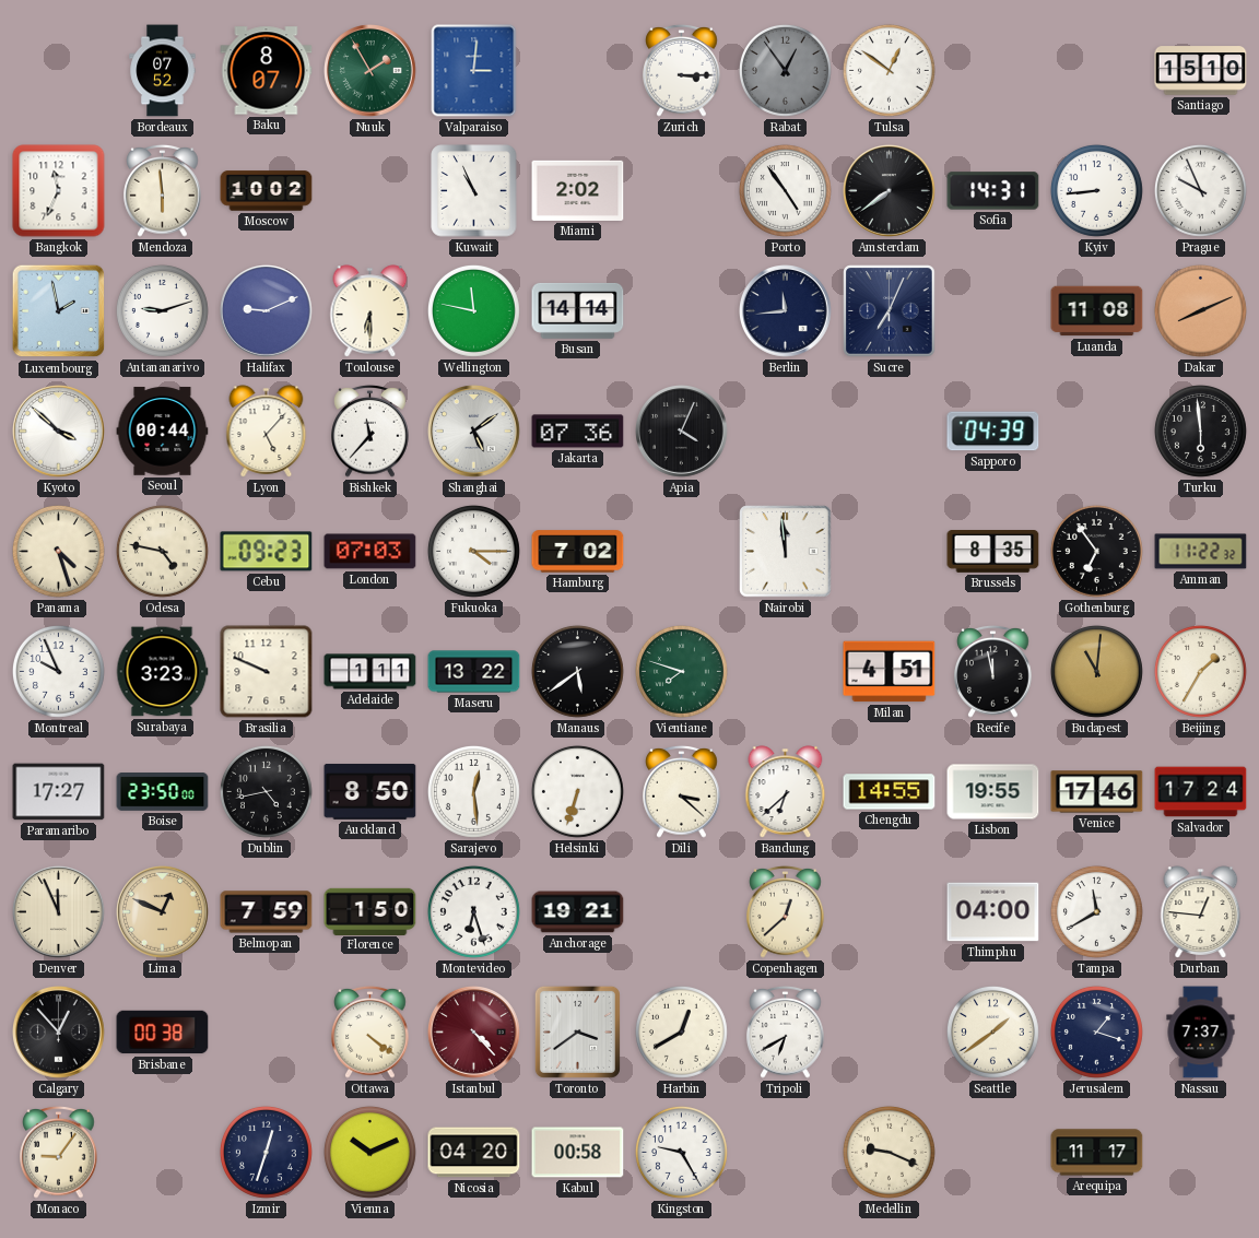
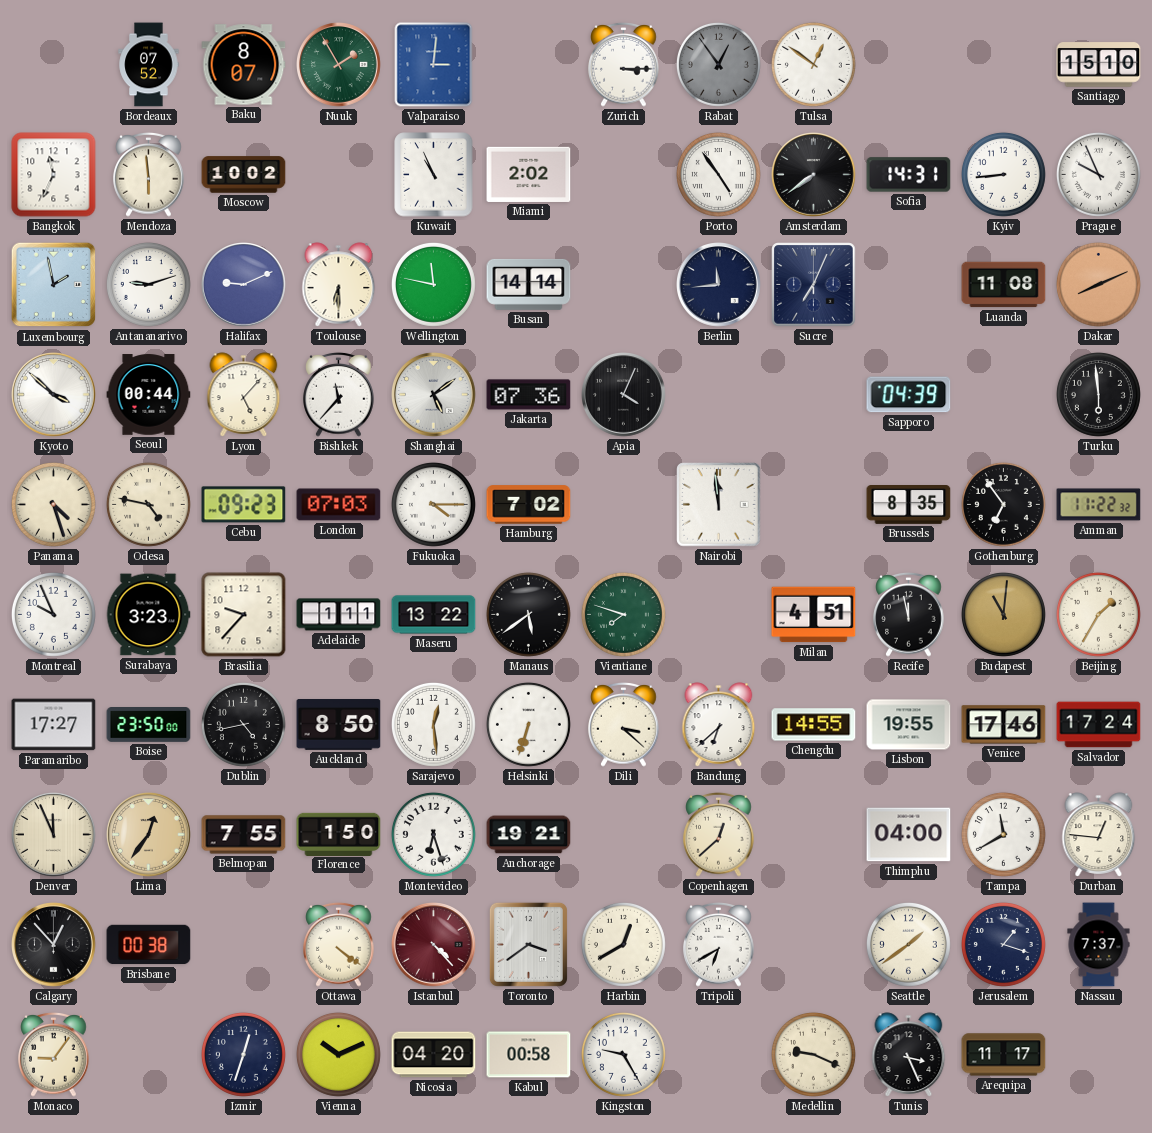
Brasilia: 9:49 -> 9:37
Lima: 12:49 -> 12:36
Belmopan: 7:59 -> 7:55
Tunis: none -> 3:26
